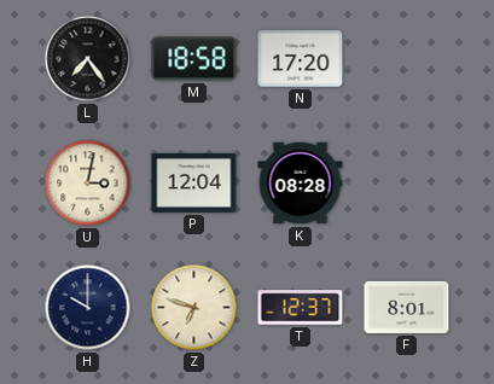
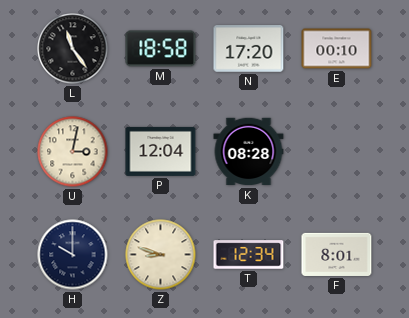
L: 7:24 -> 11:24
E: none -> 00:10
Z: 6:48 -> 8:48
T: 12:37 -> 12:34
